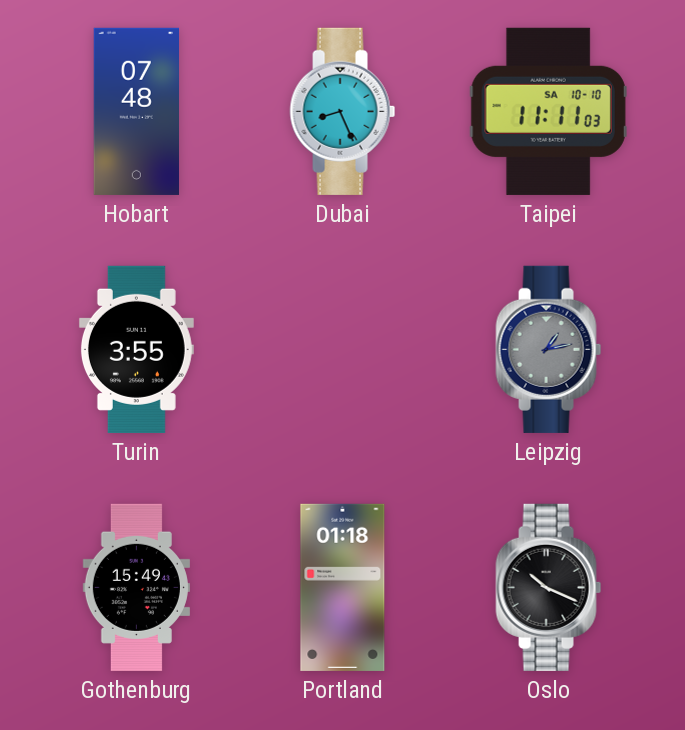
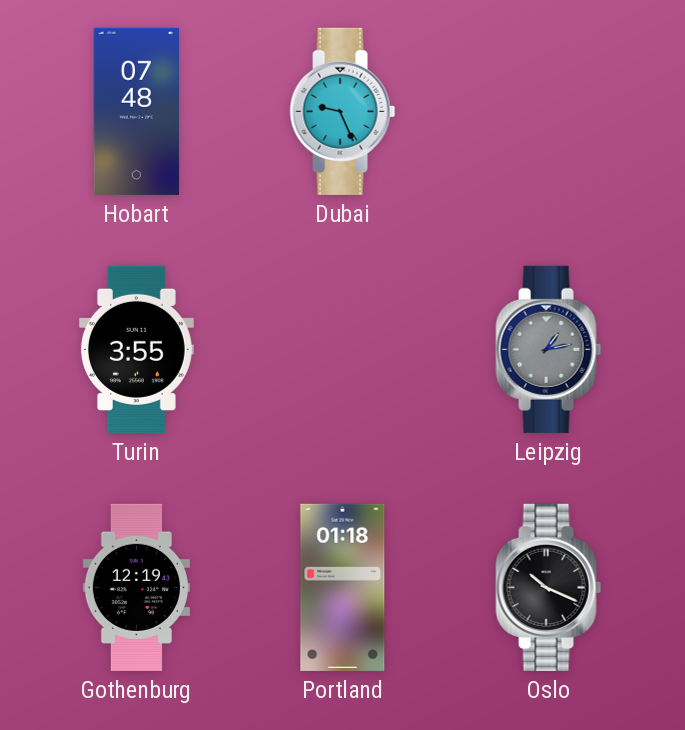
Dubai: 8:26 -> 9:26
Taipei: 11:11 -> none
Gothenburg: 15:49 -> 12:19
